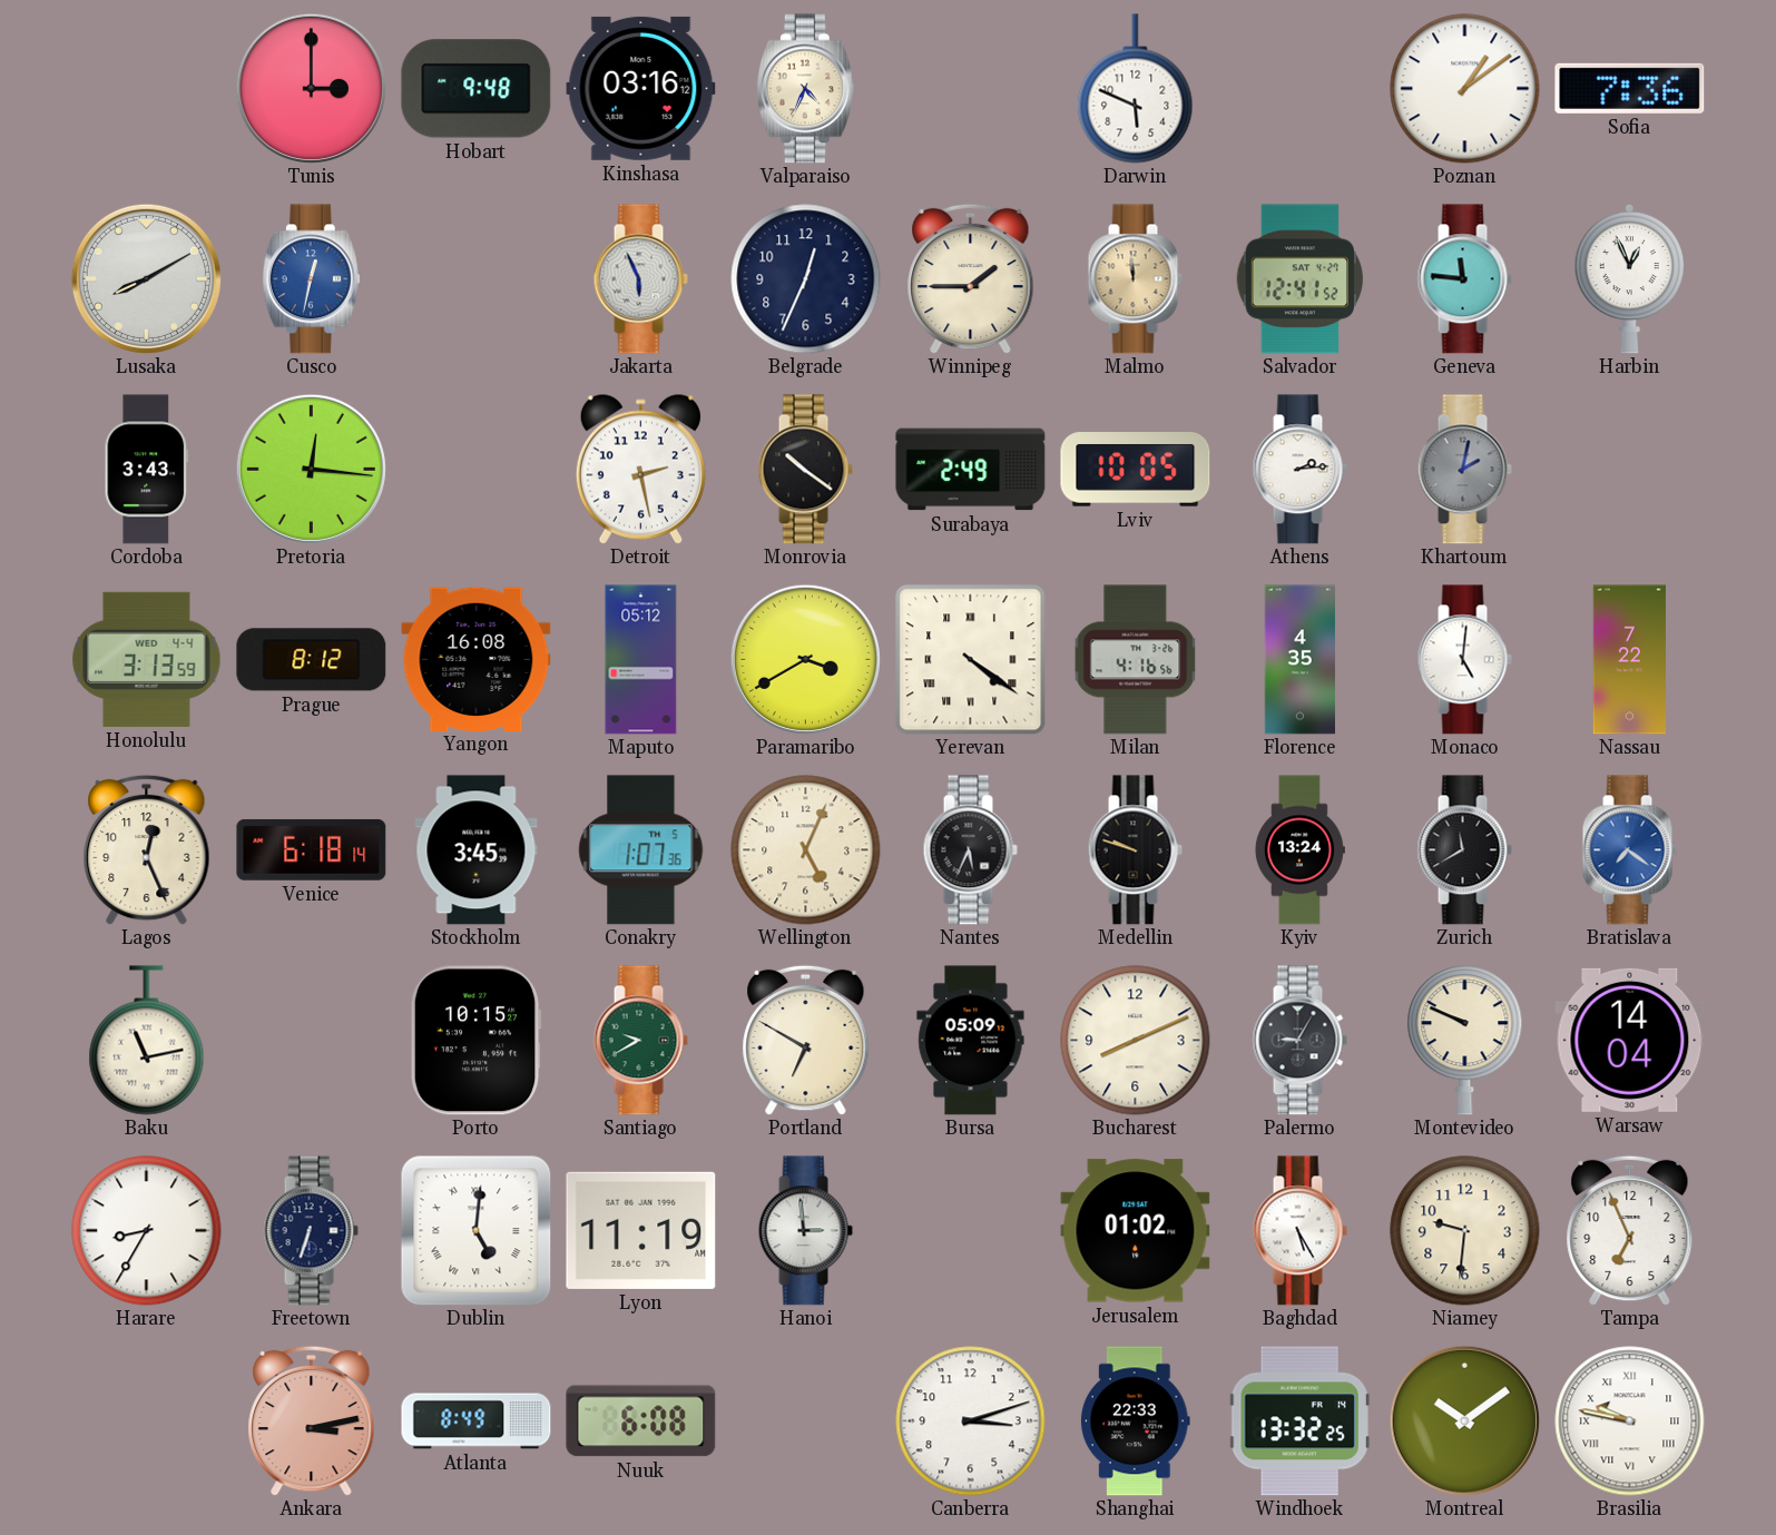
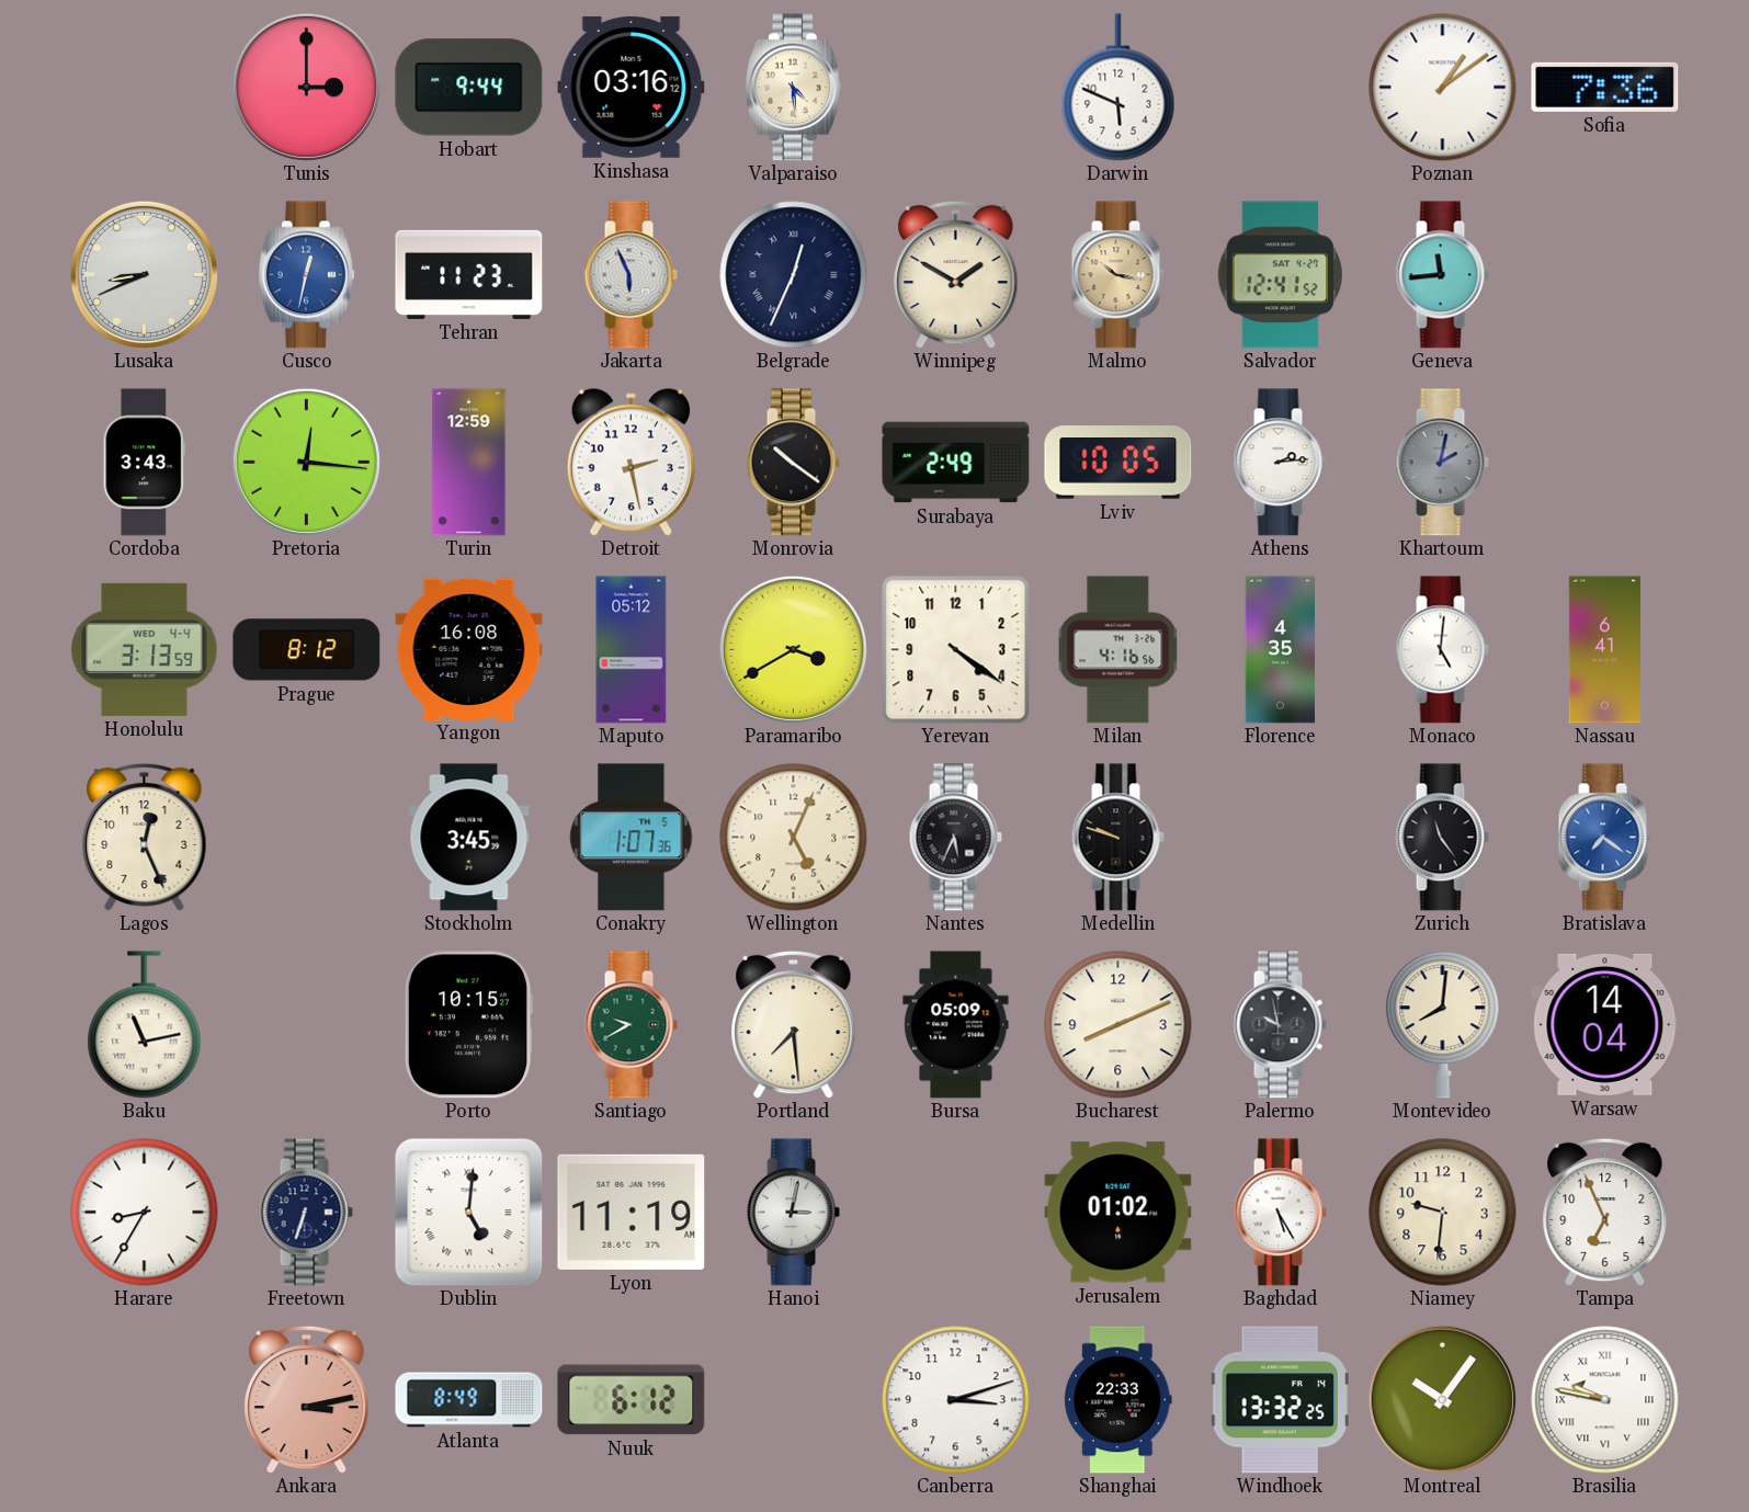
Hobart: 9:48 -> 9:44
Valparaiso: 4:34 -> 4:29
Lusaka: 8:10 -> 8:41
Tehran: none -> 11:23
Belgrade numerals: Arabic -> Roman
Winnipeg: 1:45 -> 1:50
Malmo: 11:59 -> 10:17
Geneva: 11:46 -> 11:44
Harbin: 12:56 -> none
Turin: none -> 12:59
Yerevan numerals: Roman -> Arabic
Nassau: 7:22 -> 6:41
Venice: 6:18 -> none
Kyiv: 13:24 -> none
Zurich: 11:40 -> 11:24
Portland: 6:50 -> 7:29
Palermo: 9:05 -> 9:58
Montevideo: 9:49 -> 8:01
Hanoi: 2:59 -> 3:02
Nuuk: 6:08 -> 6:12
Montreal: 10:09 -> 10:06
